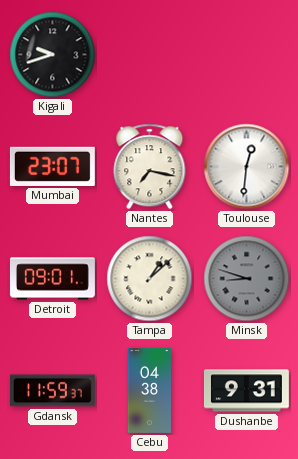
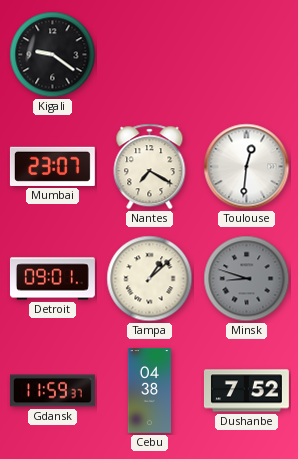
Kigali: 9:42 -> 9:21
Nantes: 7:17 -> 7:20
Dushanbe: 9:31 -> 7:52
